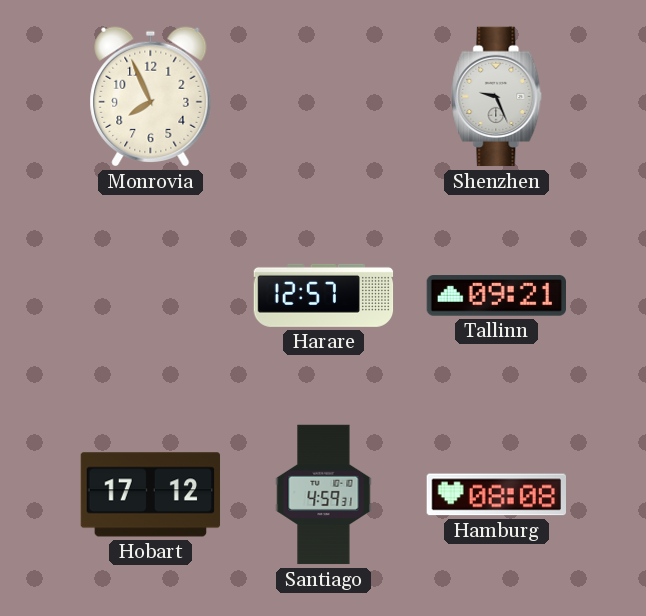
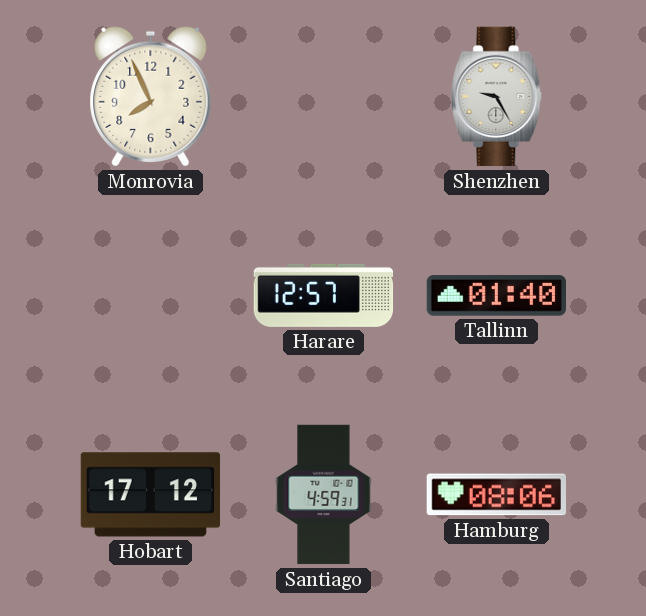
Shenzhen: 9:26 -> 9:25
Tallinn: 09:21 -> 01:40
Hamburg: 08:08 -> 08:06
